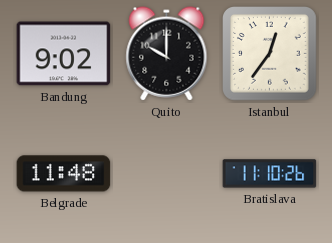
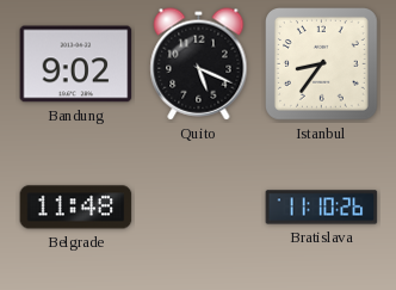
Quito: 10:00 -> 5:19
Istanbul: 12:36 -> 8:36
